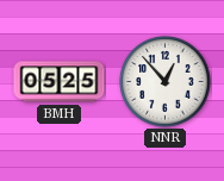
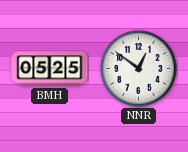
NNR: 12:53 -> 12:51
